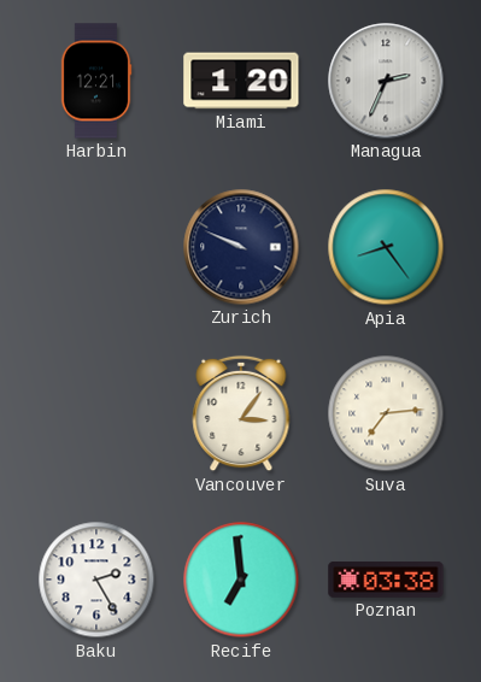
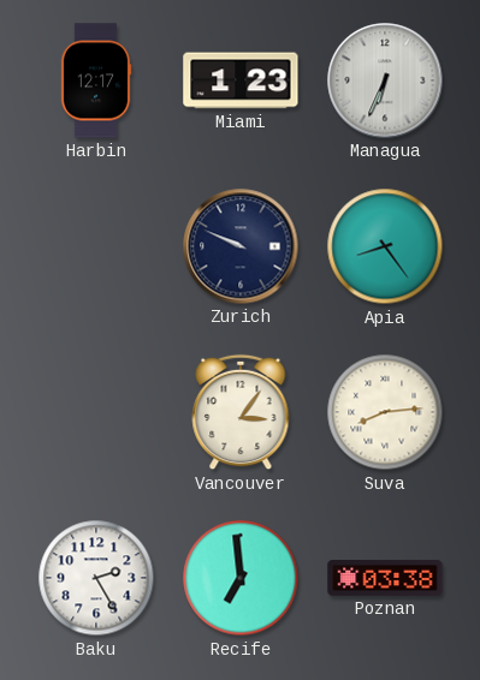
Harbin: 12:21 -> 12:17
Miami: 1:20 -> 1:23
Managua: 2:34 -> 6:34
Suva: 7:14 -> 8:14
